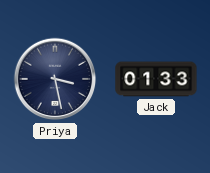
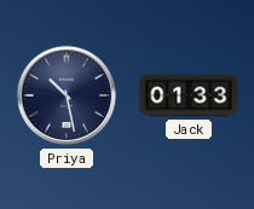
Priya: 3:28 -> 10:28
